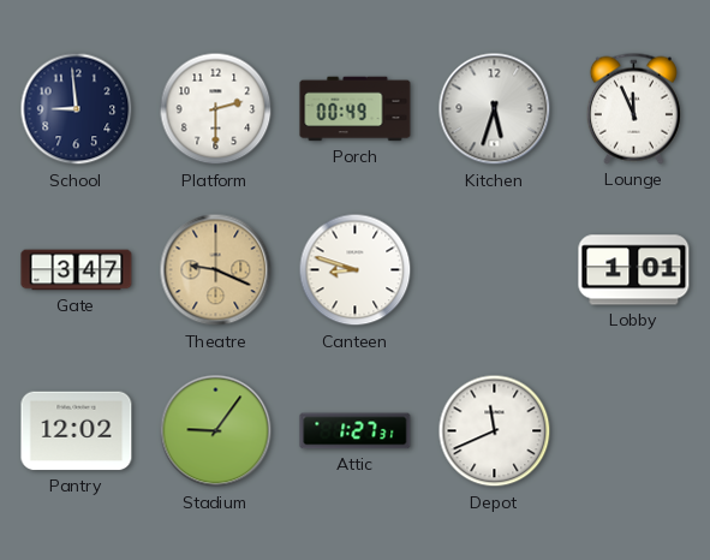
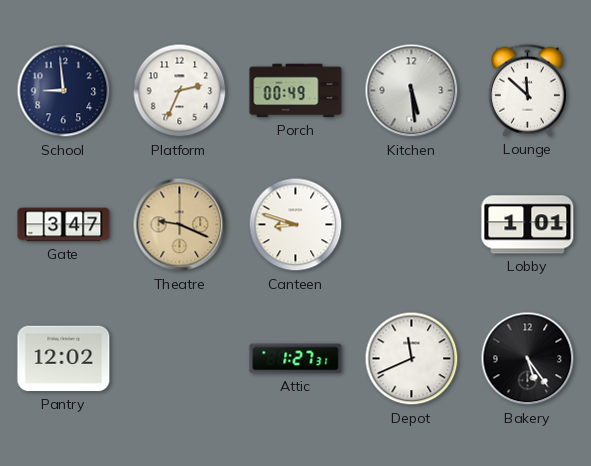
Platform: 2:30 -> 2:34
Kitchen: 5:33 -> 5:29
Lounge: 11:56 -> 11:52
Stadium: 9:06 -> none
Bakery: none -> 5:24
